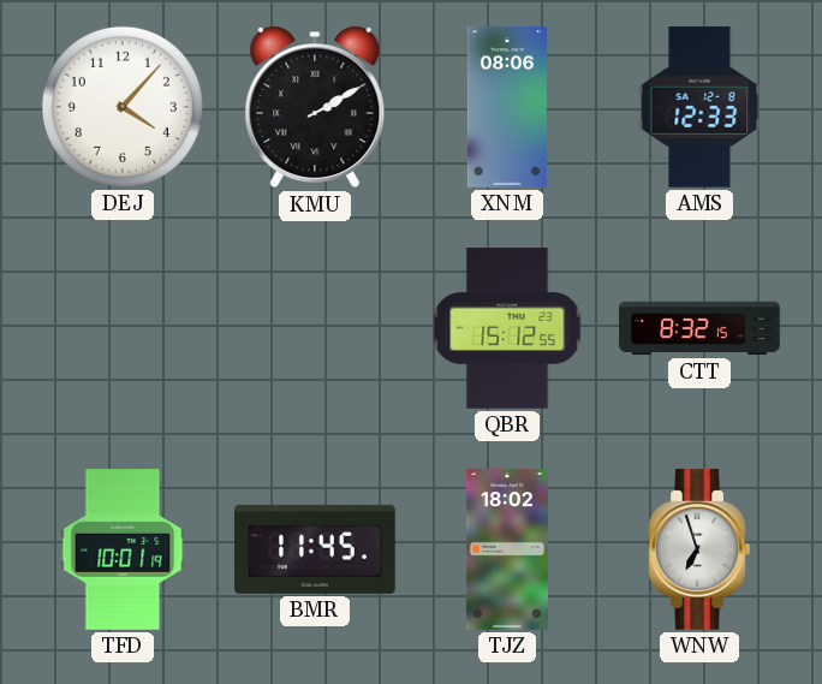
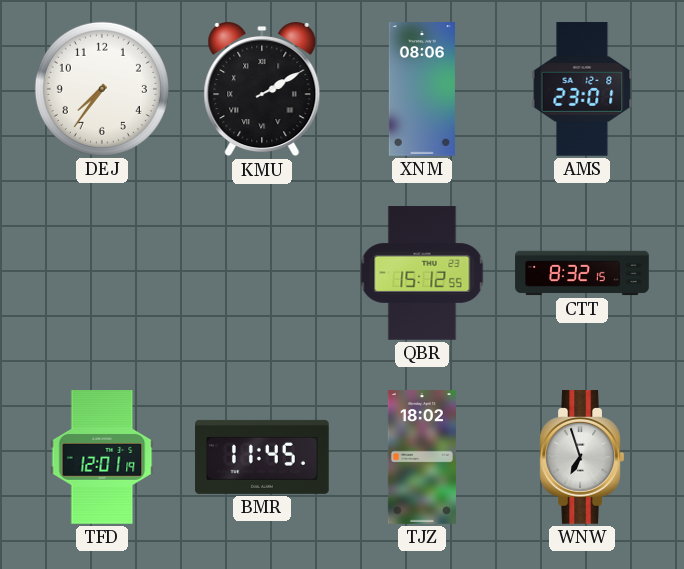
DEJ: 4:07 -> 7:36
AMS: 12:33 -> 23:01
TFD: 10:01 -> 12:01
